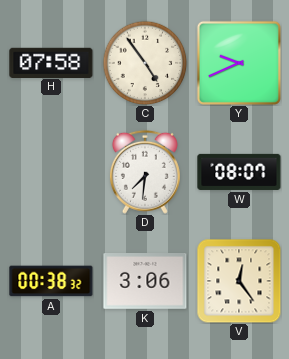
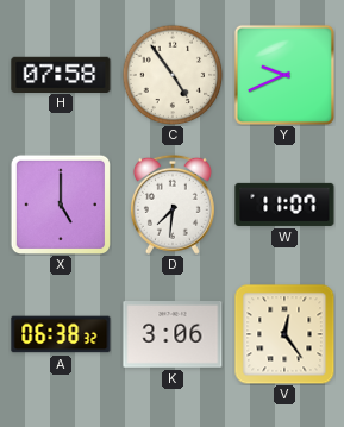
X: none -> 5:00
W: 08:07 -> 11:07
A: 00:38 -> 06:38
